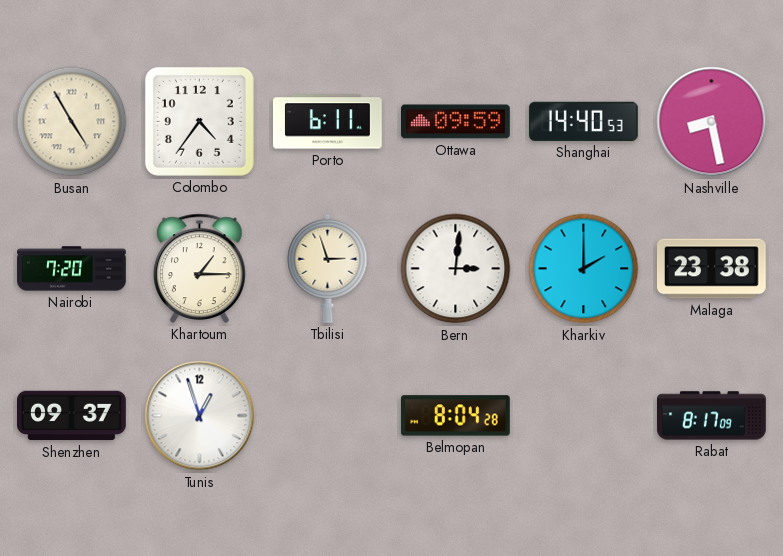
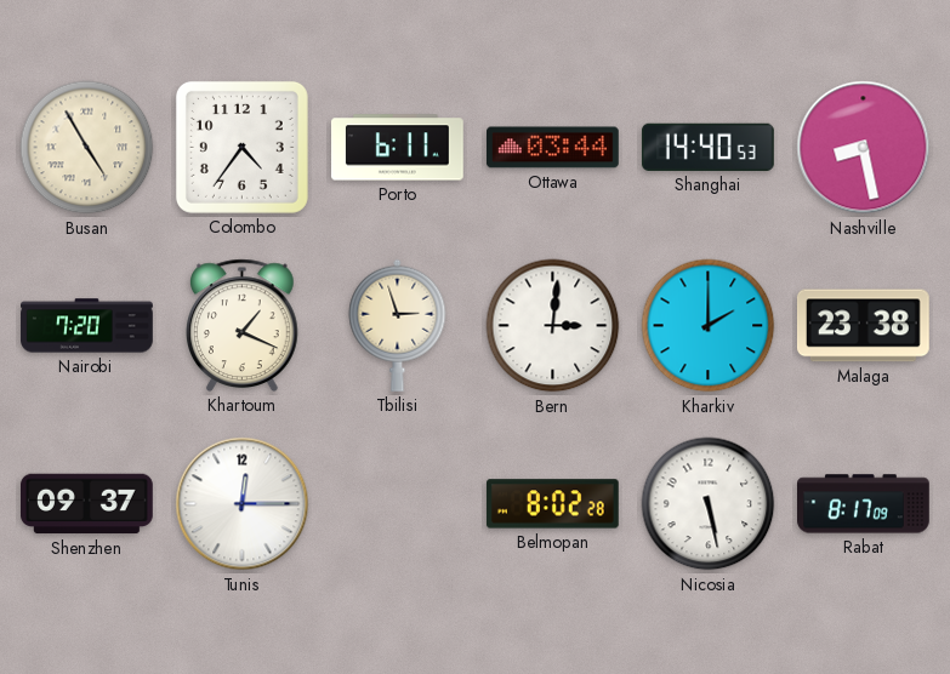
Ottawa: 09:59 -> 03:44
Khartoum: 1:15 -> 1:19
Tunis: 12:57 -> 12:15
Belmopan: 8:04 -> 8:02
Nicosia: none -> 5:28
